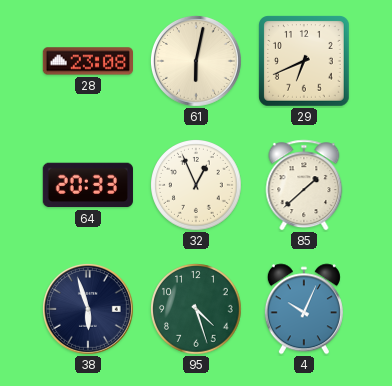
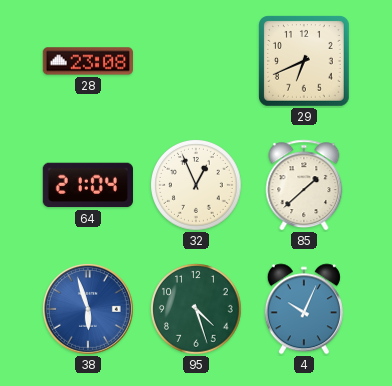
61: 6:02 -> none
64: 20:33 -> 21:04
38 dial: navy -> blue
